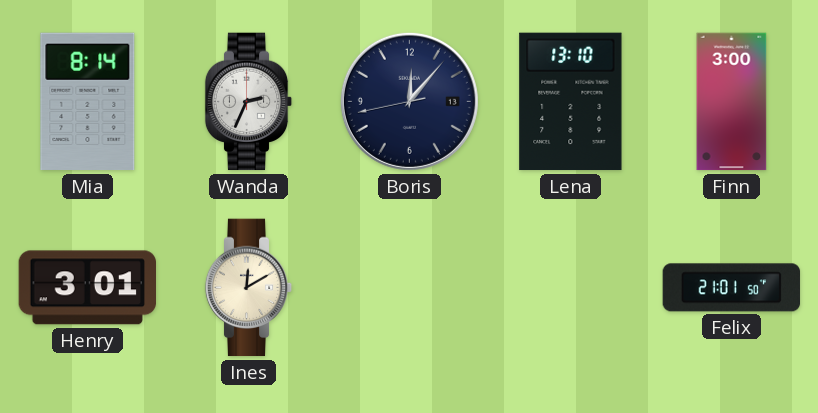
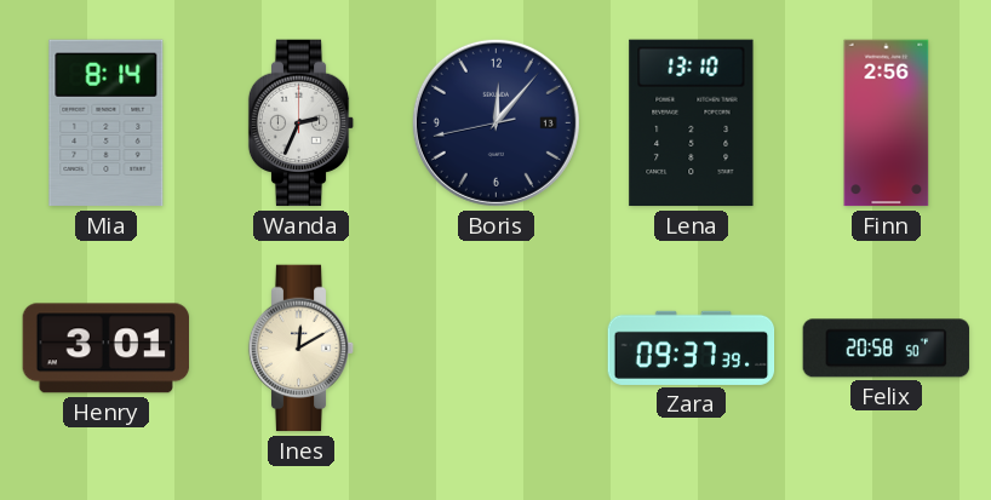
Finn: 3:00 -> 2:56
Zara: none -> 09:37
Felix: 21:01 -> 20:58
